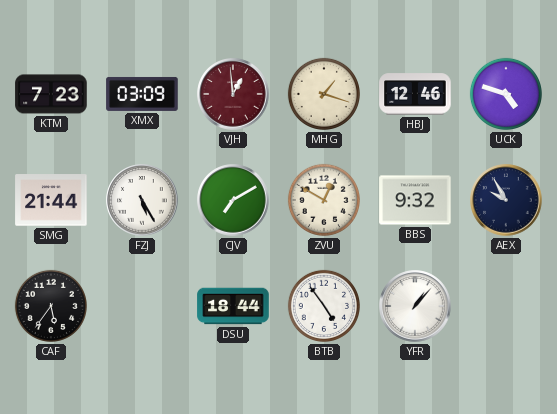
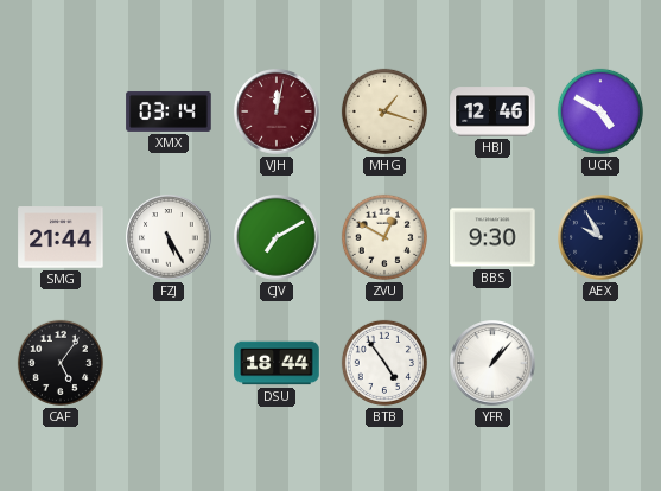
KTM: 7:23 -> none
XMX: 03:09 -> 03:14
VJH: 12:59 -> 12:02
UCK: 4:48 -> 4:50
BBS: 9:32 -> 9:30
CAF: 5:36 -> 5:06
